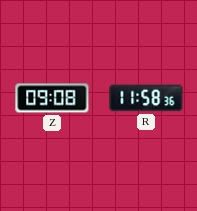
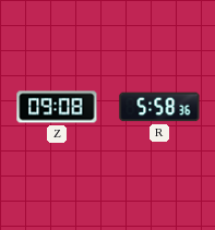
R: 11:58 -> 5:58
